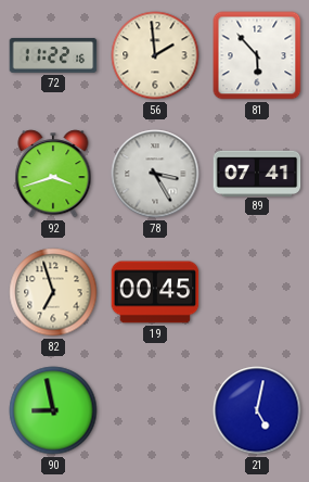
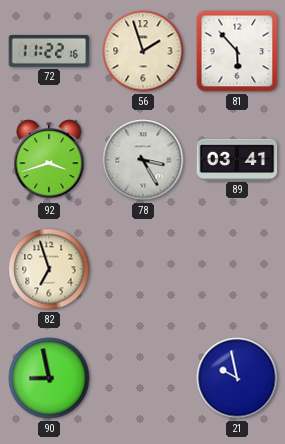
56: 1:59 -> 1:57
89: 07:41 -> 03:41
19: 00:45 -> none
21: 5:02 -> 9:58
